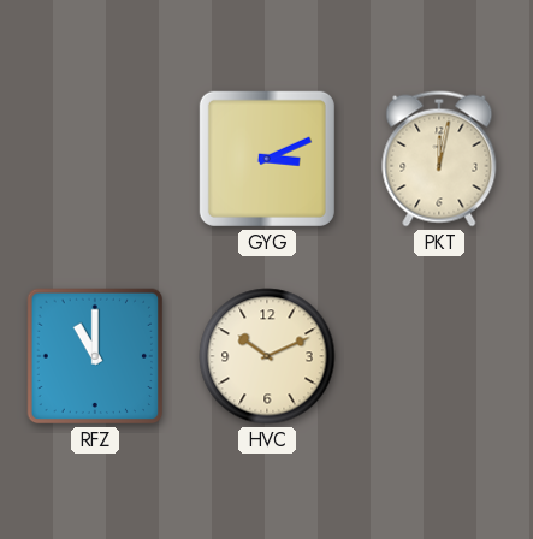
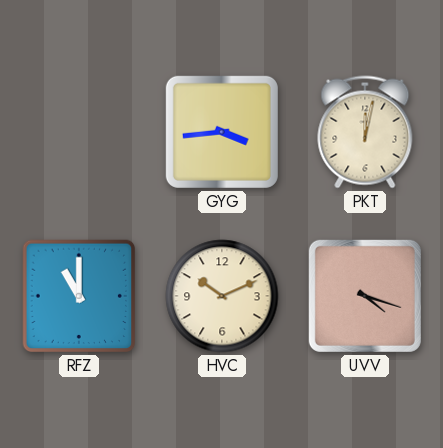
GYG: 3:11 -> 3:44
UVV: none -> 4:18
